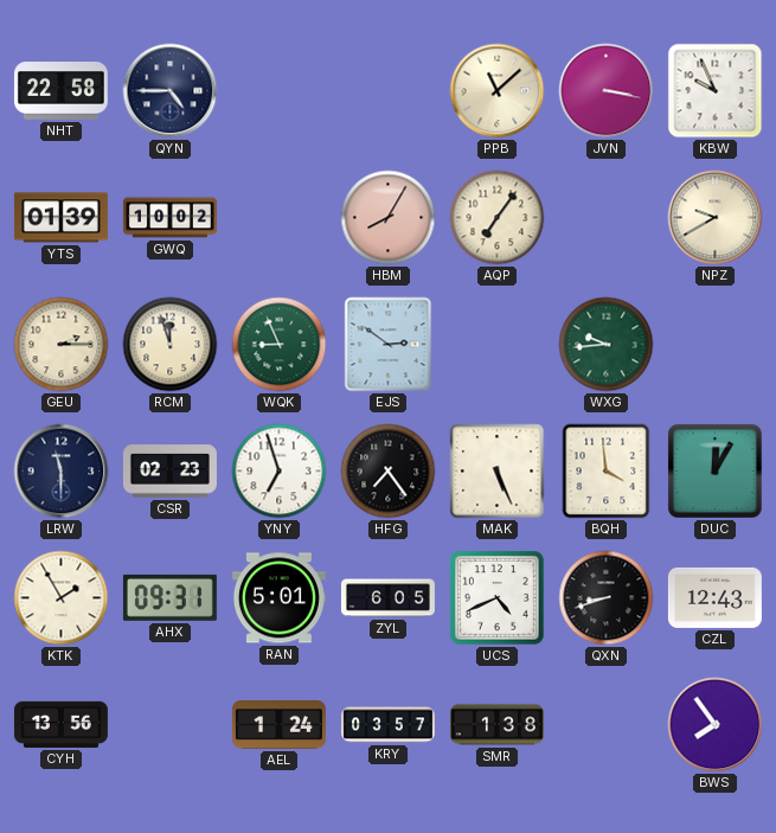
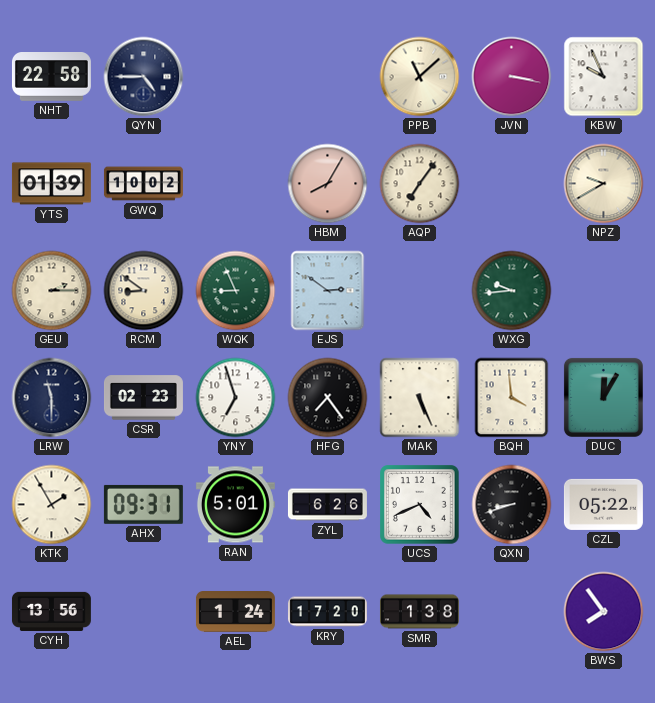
RCM: 11:57 -> 8:51
ZYL: 6:05 -> 6:26
CZL: 12:43 -> 05:22
KRY: 03:57 -> 17:20
